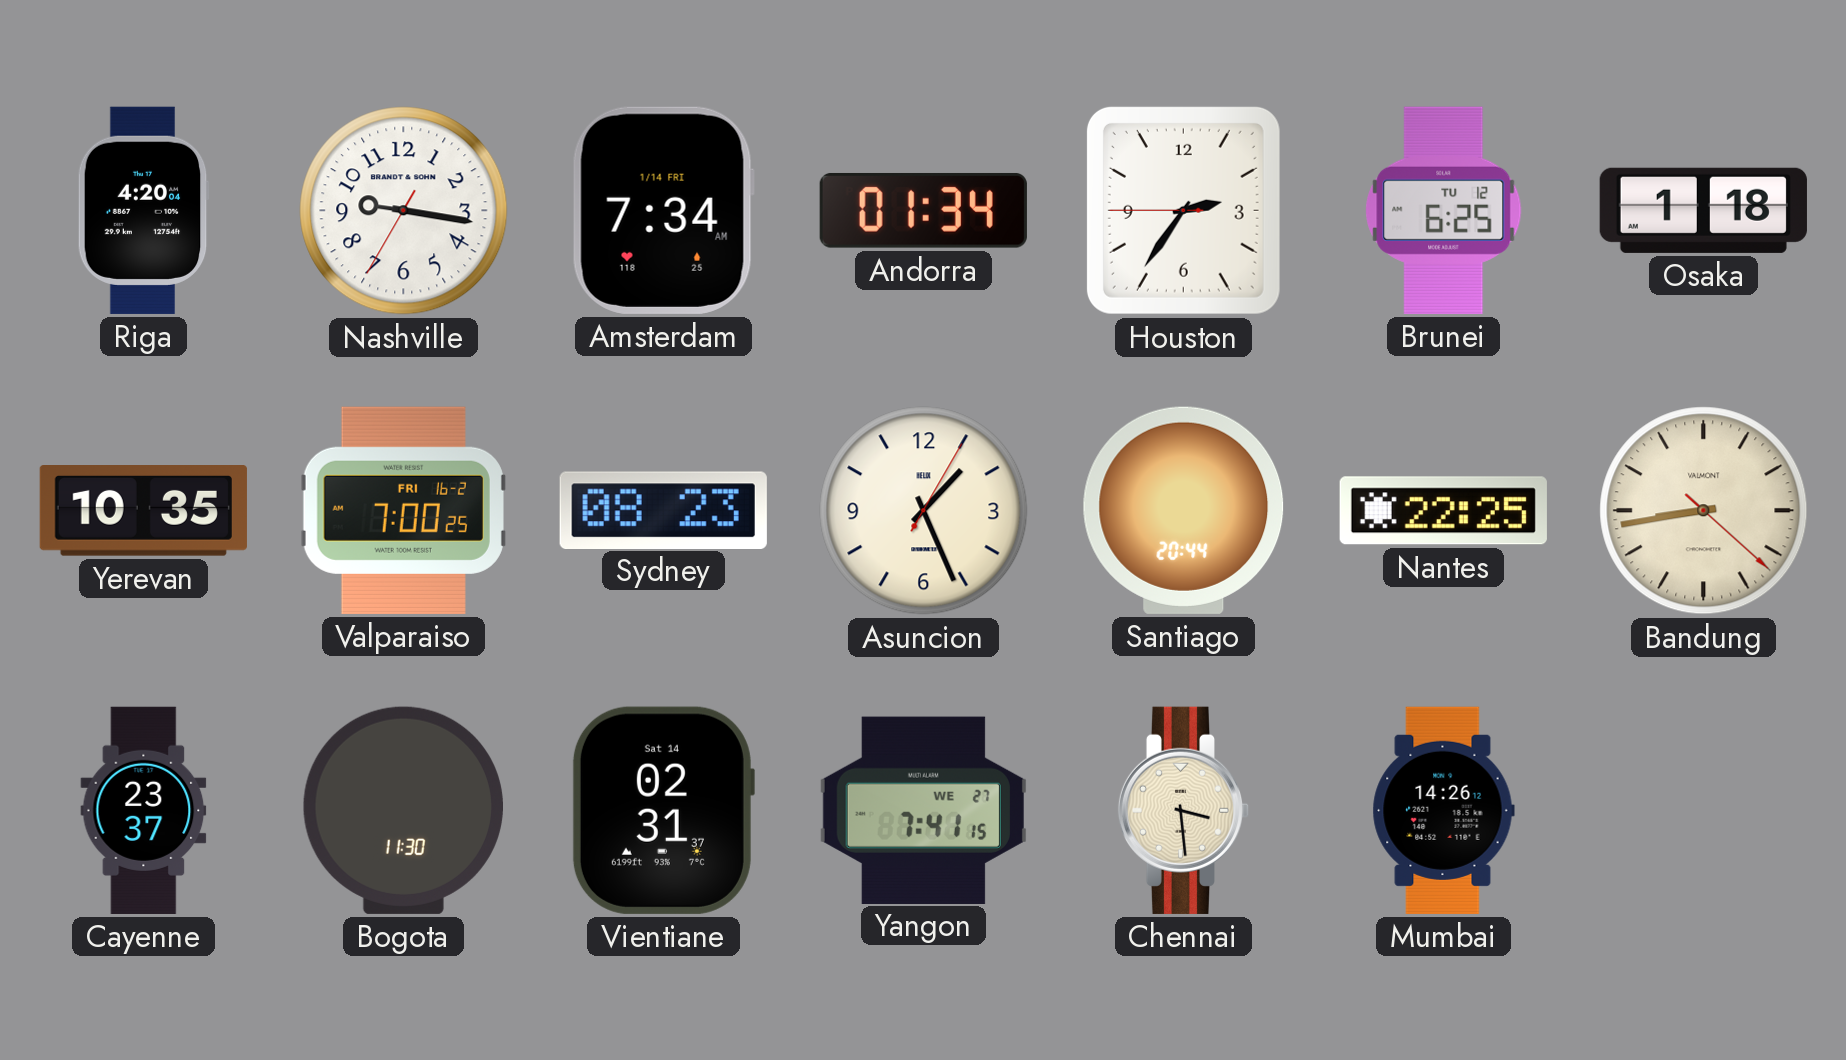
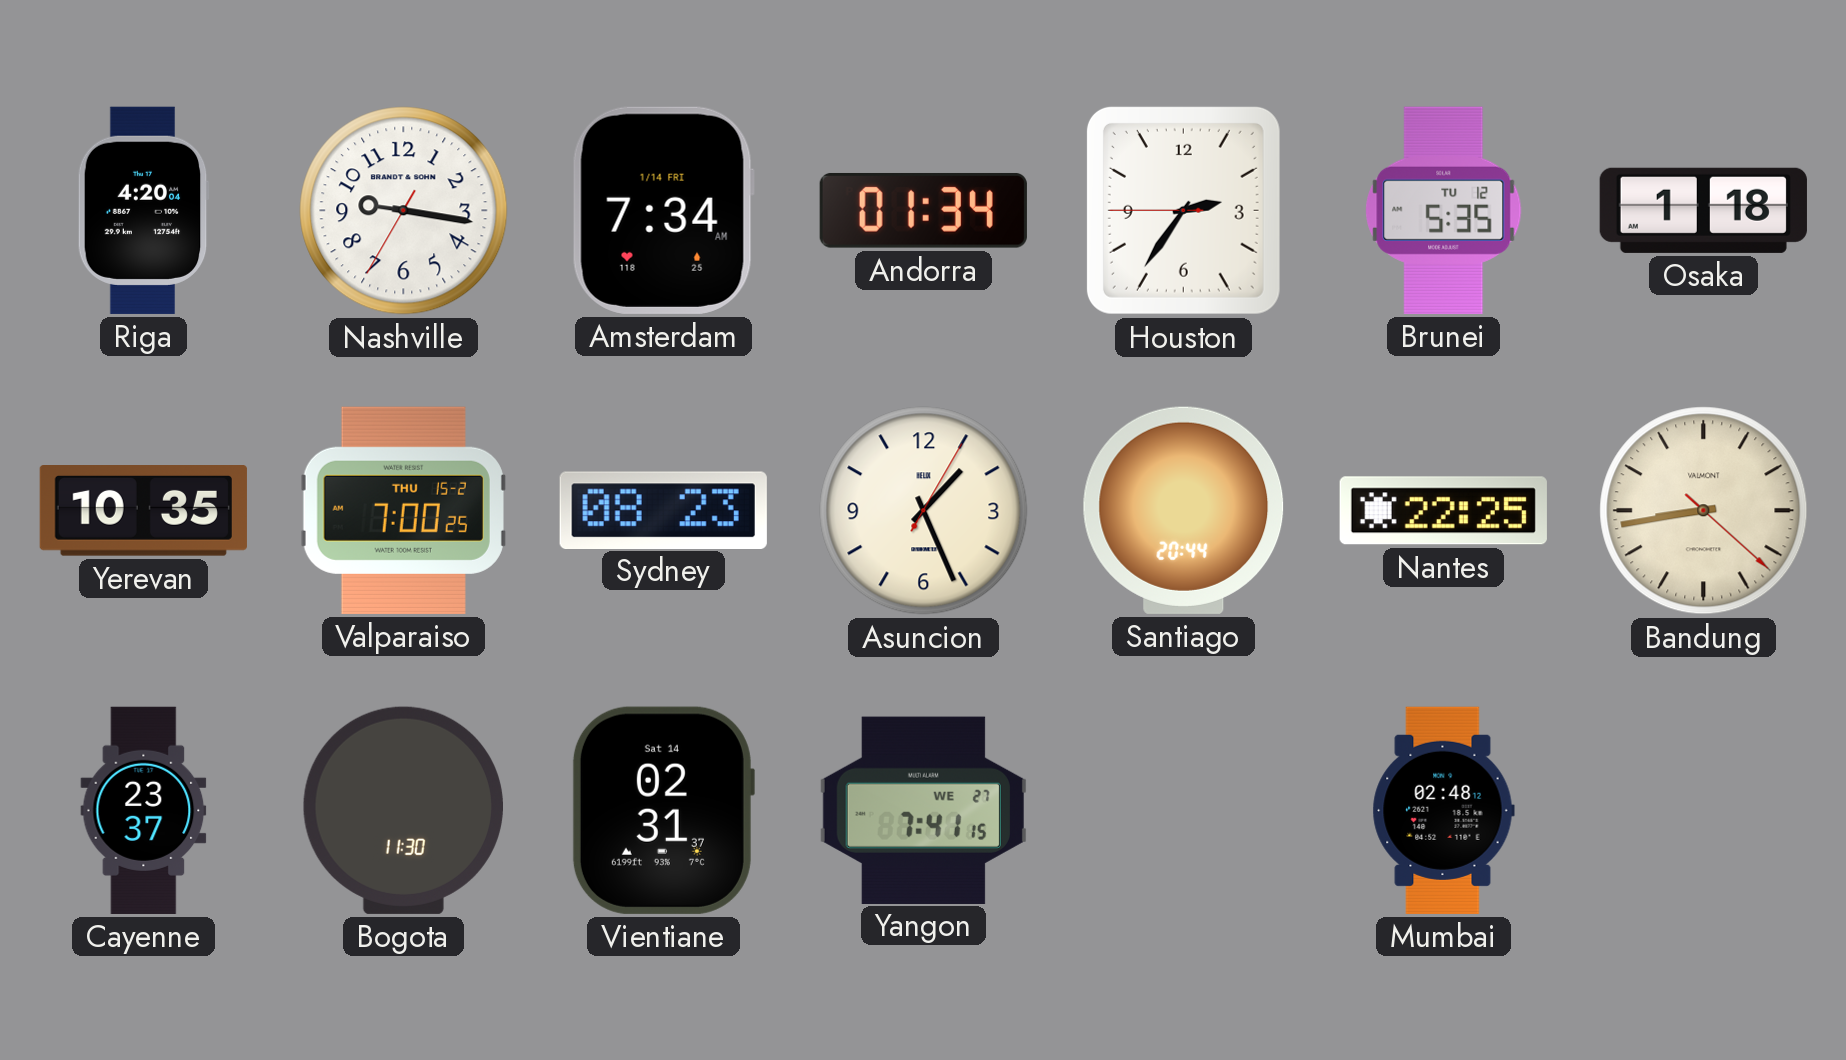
Brunei: 6:25 -> 5:35
Valparaiso date: FRI 16-2 -> THU 15-2
Chennai: 3:29 -> none
Mumbai: 14:26 -> 02:48
